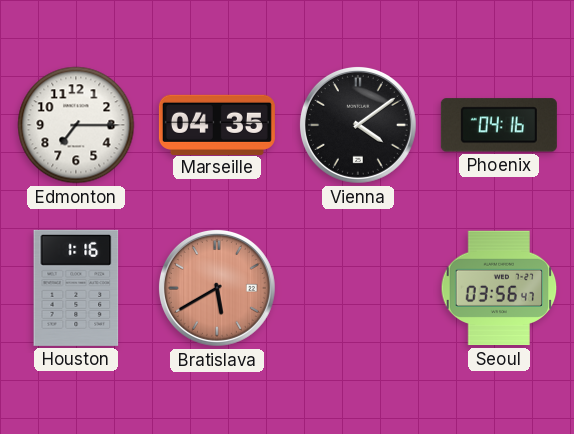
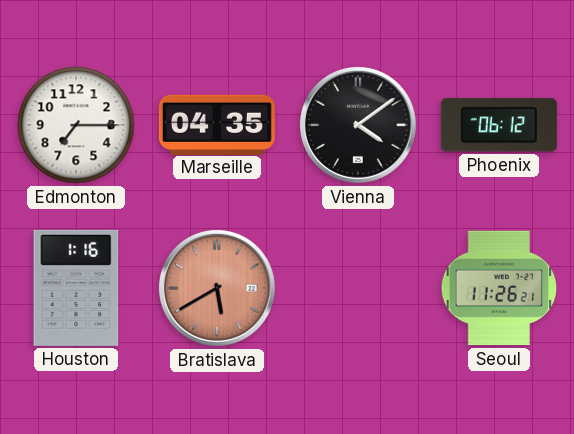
Phoenix: 04:16 -> 06:12
Seoul: 03:56 -> 11:26
